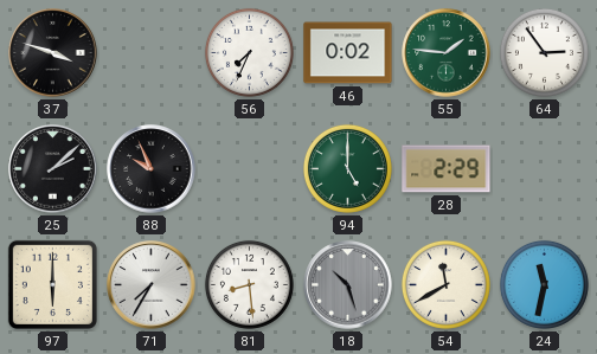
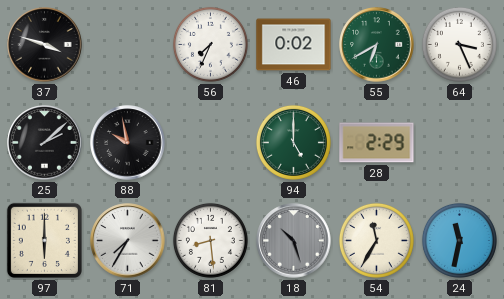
55: 1:46 -> 6:40
64: 2:54 -> 3:26
88: 9:56 -> 9:58
54: 11:40 -> 11:35
